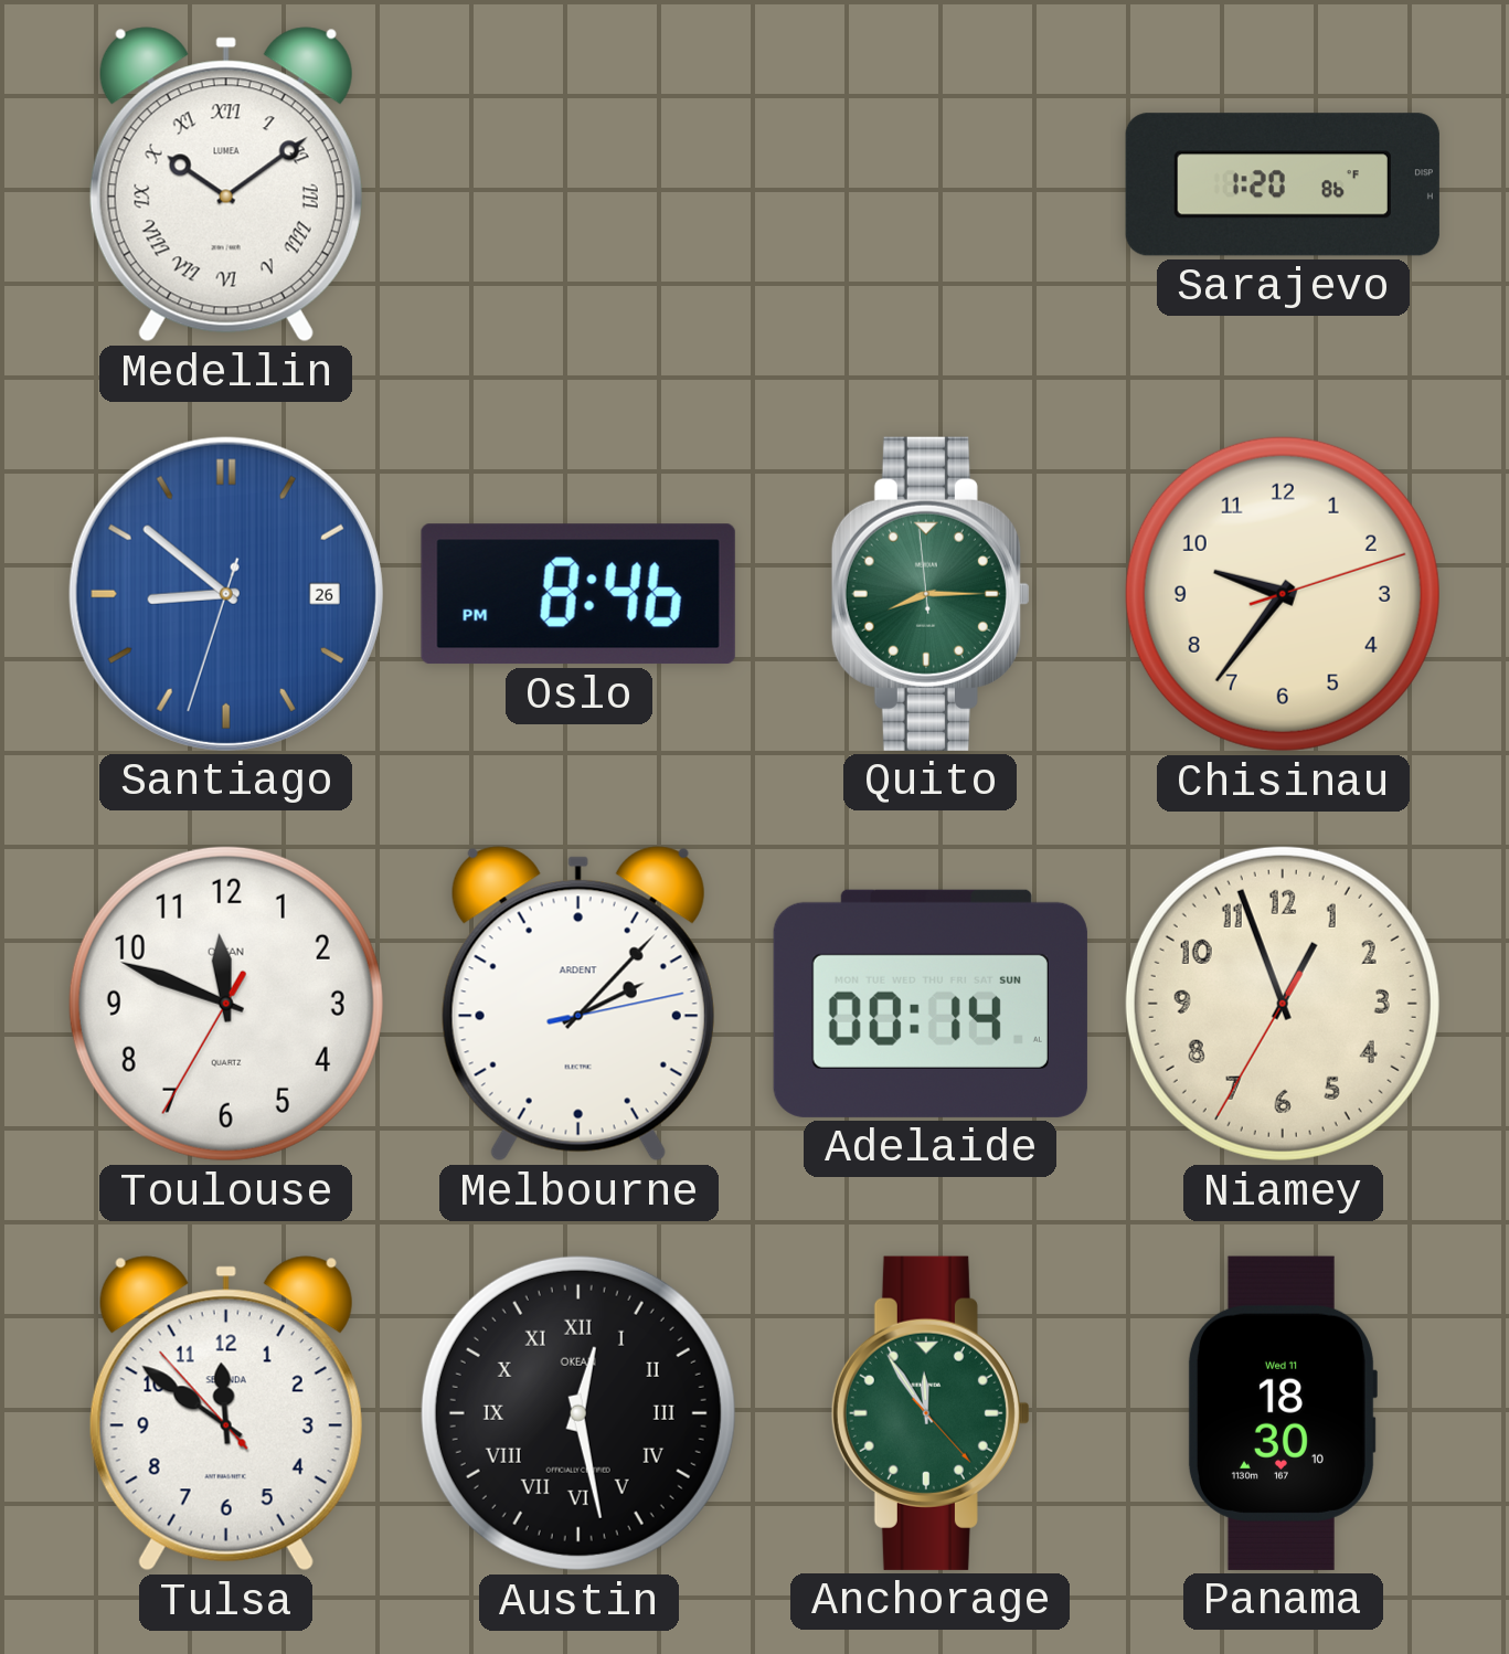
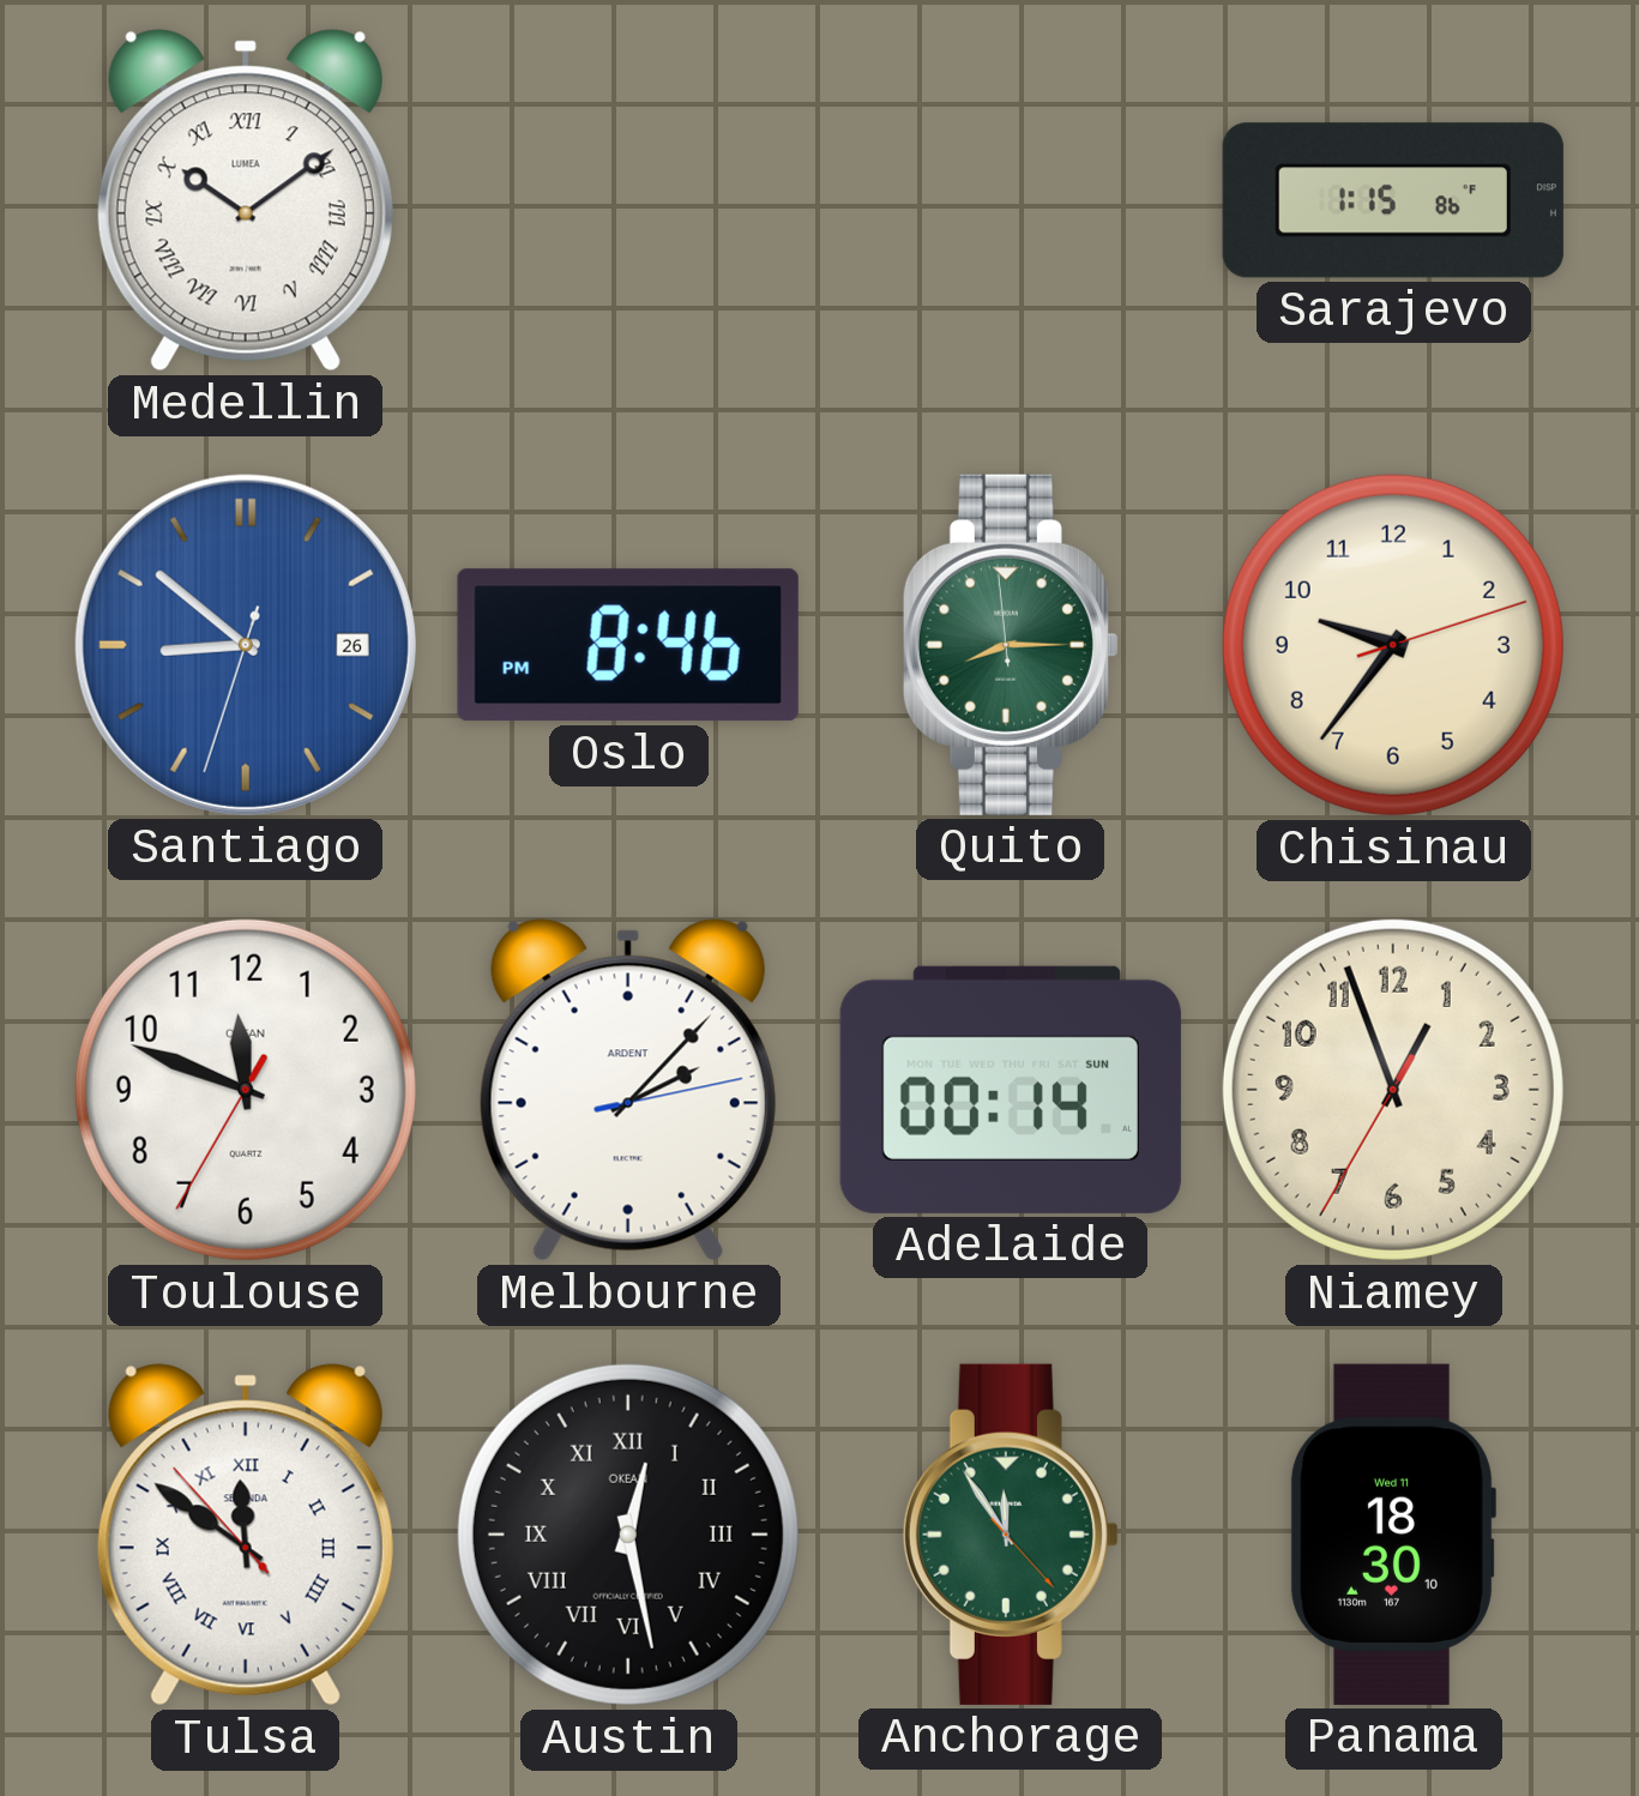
Sarajevo: 1:20 -> 1:15
Tulsa numerals: Arabic -> Roman
